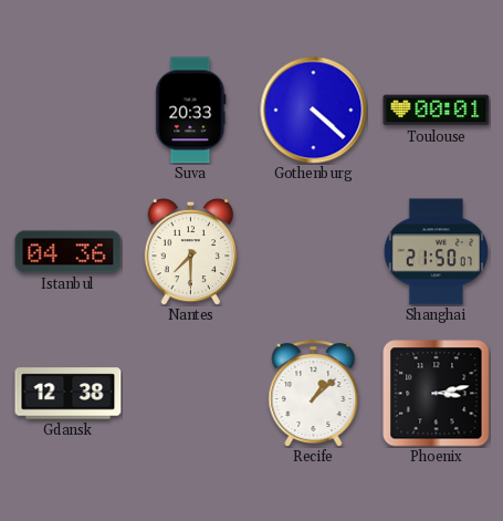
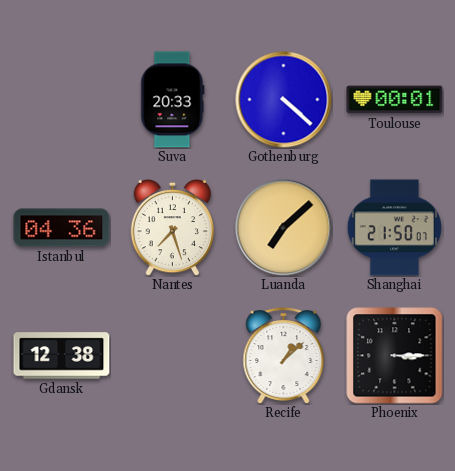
Nantes: 7:30 -> 7:27
Luanda: none -> 7:08
Phoenix: 3:13 -> 3:15
